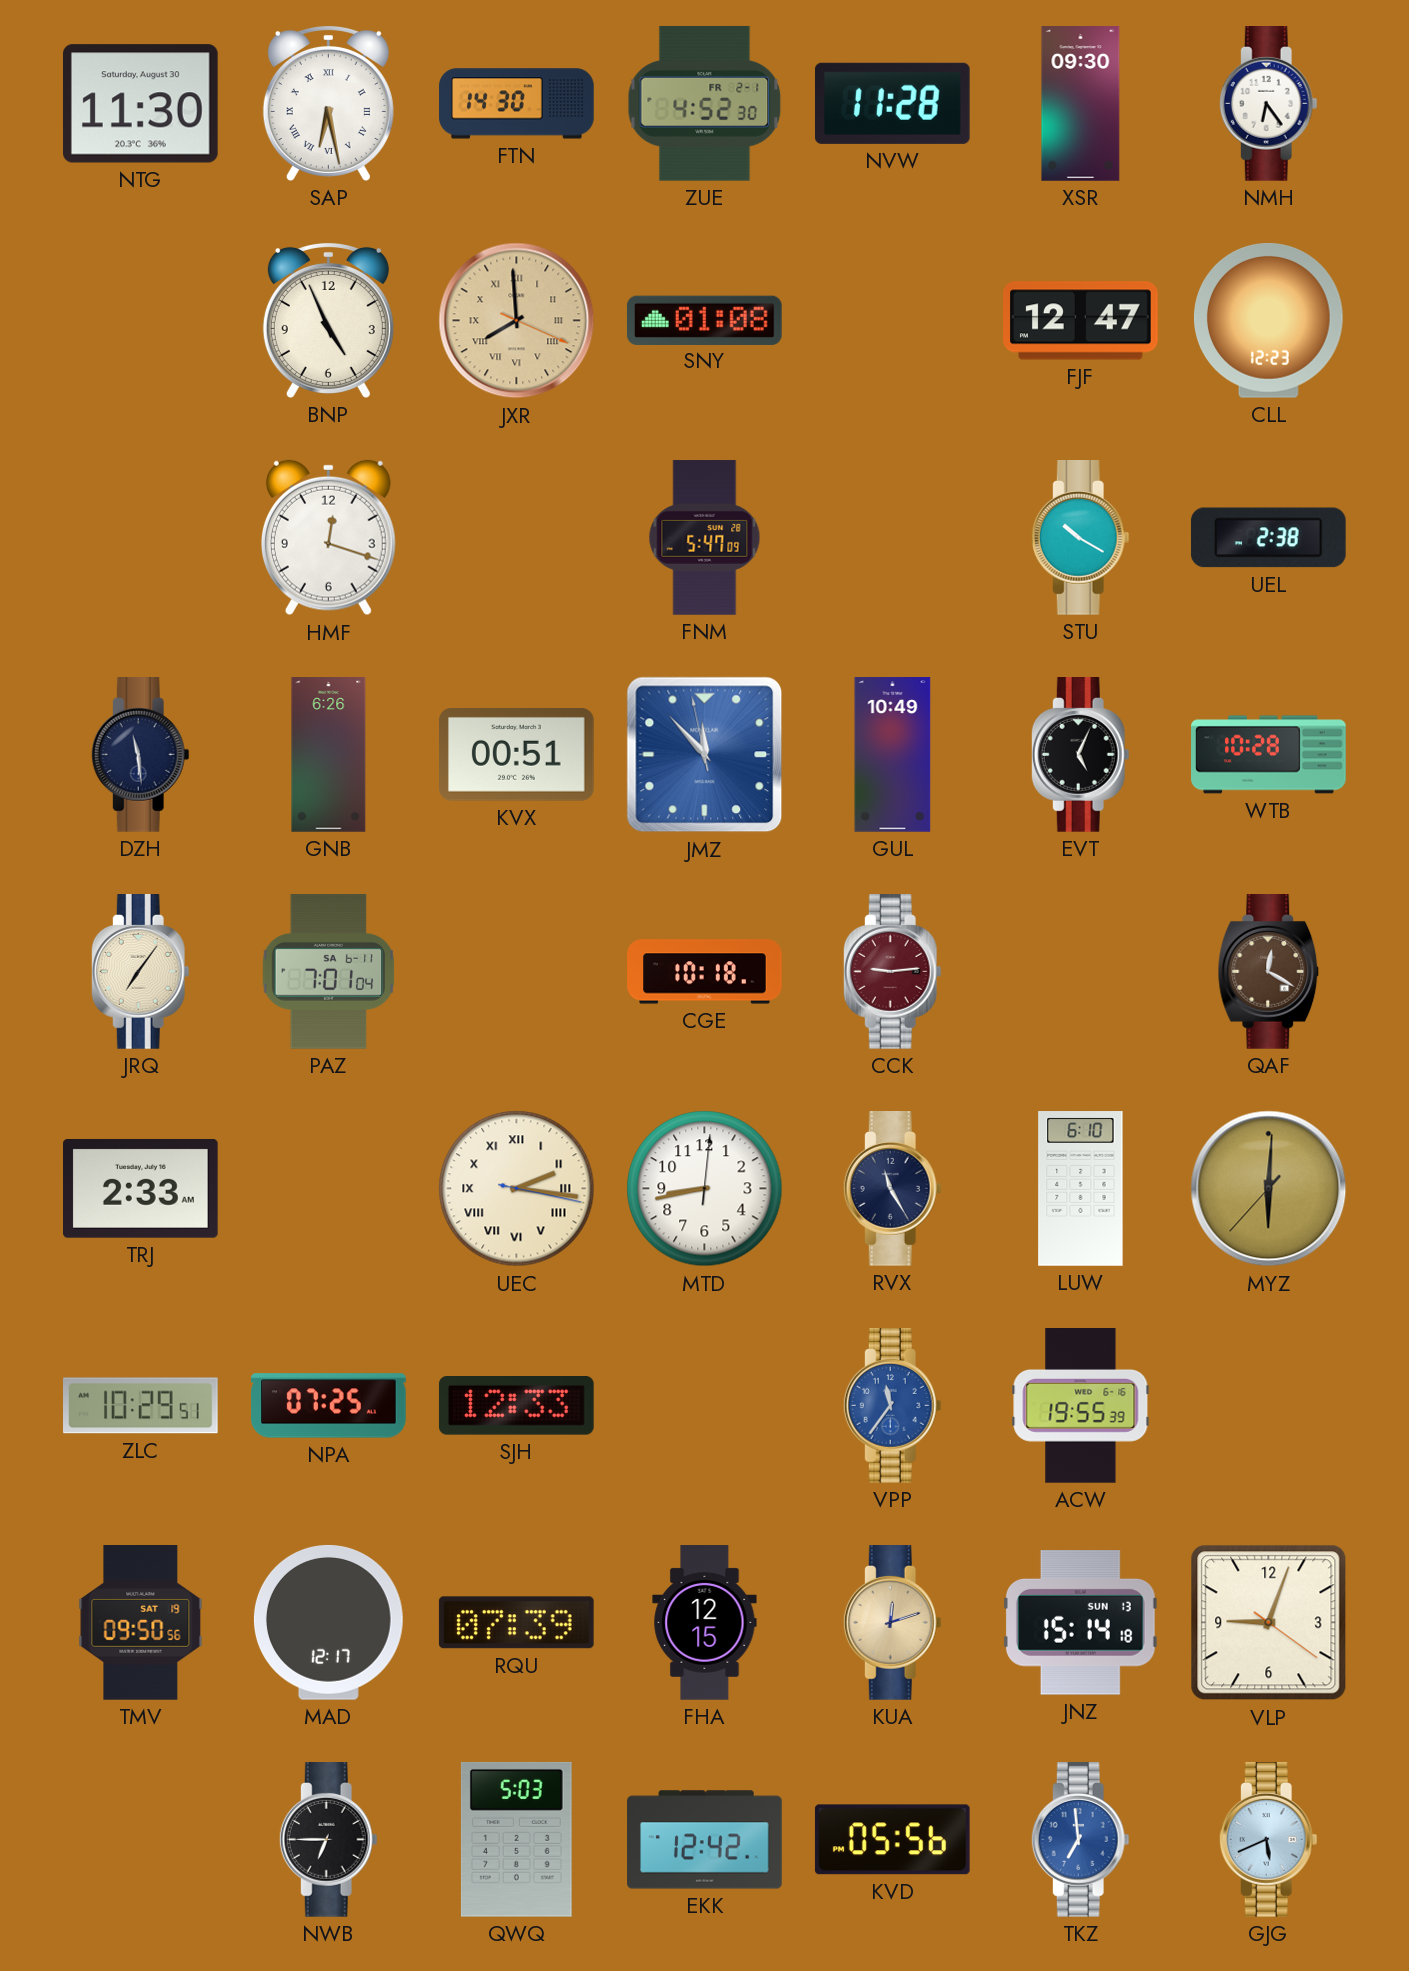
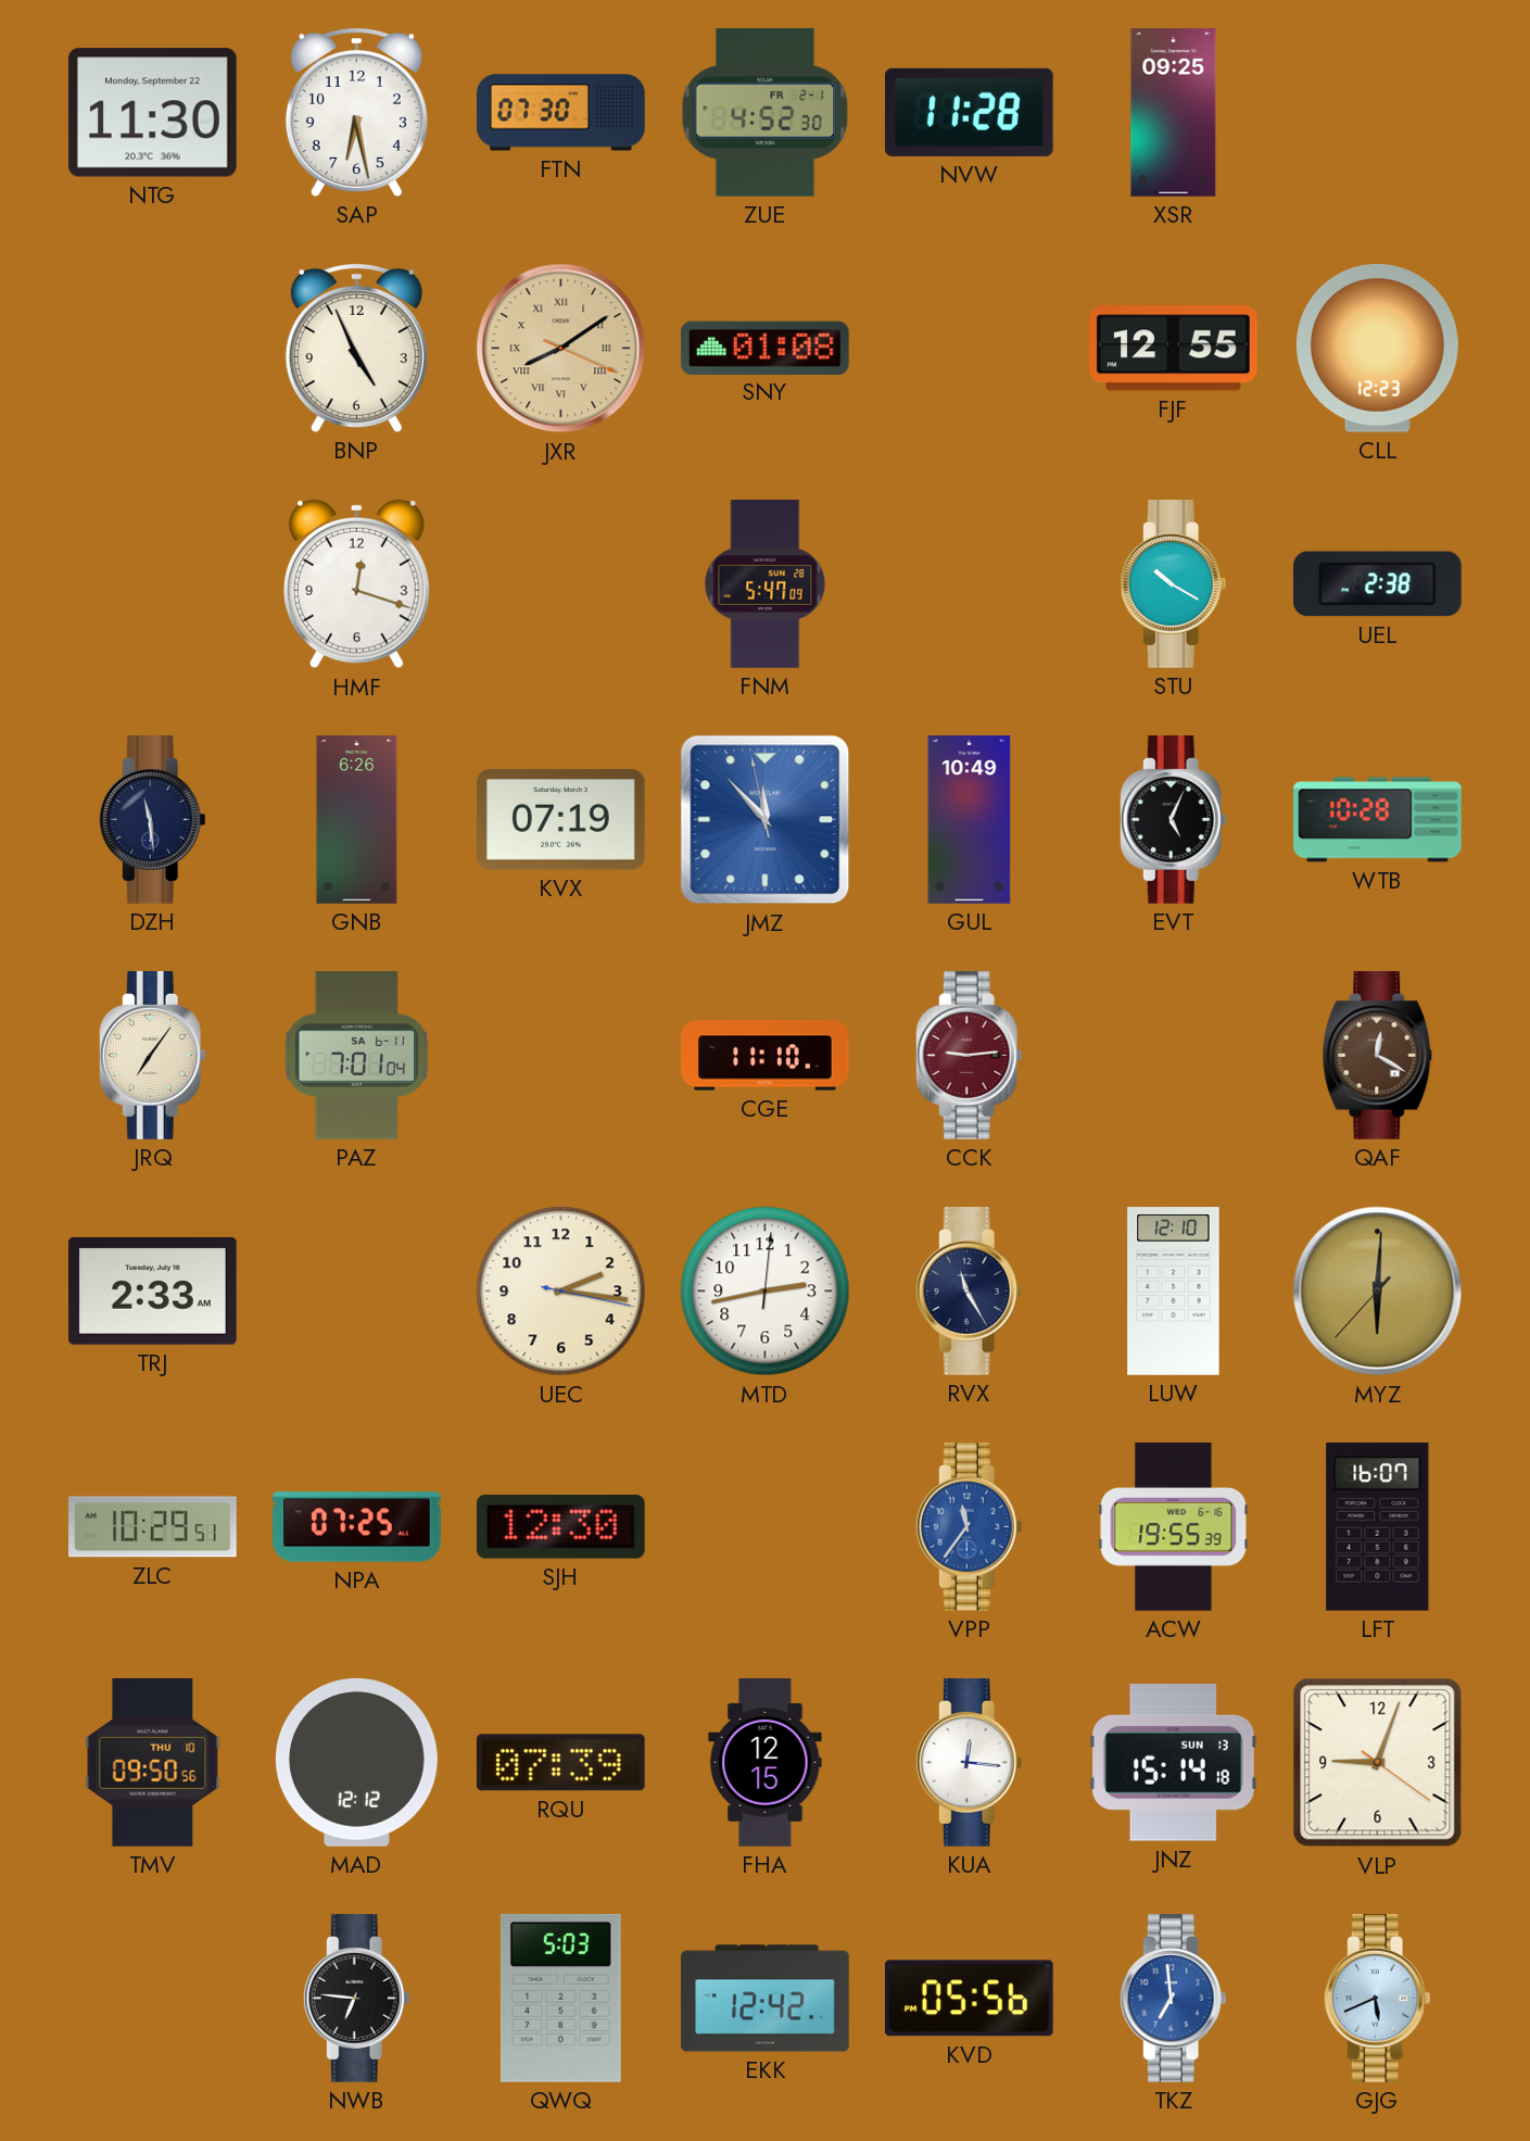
NTG date: Saturday, August 30 -> Monday, September 22
SAP numerals: Roman -> Arabic
FTN: 14:30 -> 07:30
XSR: 09:30 -> 09:25
NMH: 6:24 -> none
JXR: 7:59 -> 8:09
FJF: 12:47 -> 12:55
KVX: 00:51 -> 07:19
CGE: 10:18 -> 11:10
UEC numerals: Roman -> Arabic
MTD: 8:43 -> 2:43
LUW: 6:10 -> 12:10
SJH: 12:33 -> 12:30
LFT: none -> 16:07
TMV date: SAT 19 -> THU 10
MAD: 12:17 -> 12:12
KUA: 12:12 -> 12:16
KUA dial: champagne -> white
NWB: 6:45 -> 6:46
